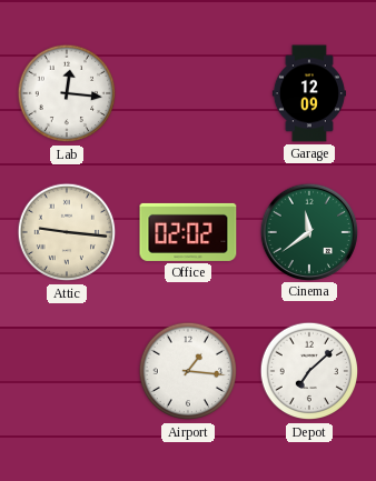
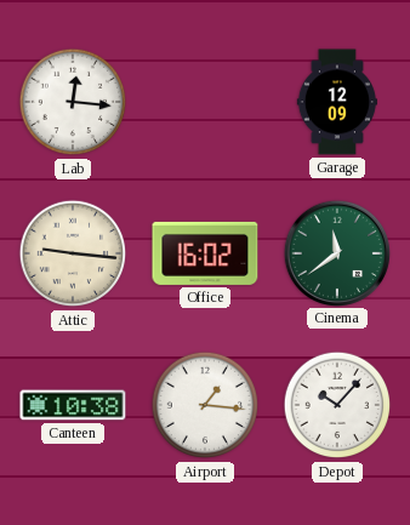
Office: 02:02 -> 16:02
Canteen: none -> 10:38
Depot: 7:08 -> 10:07
